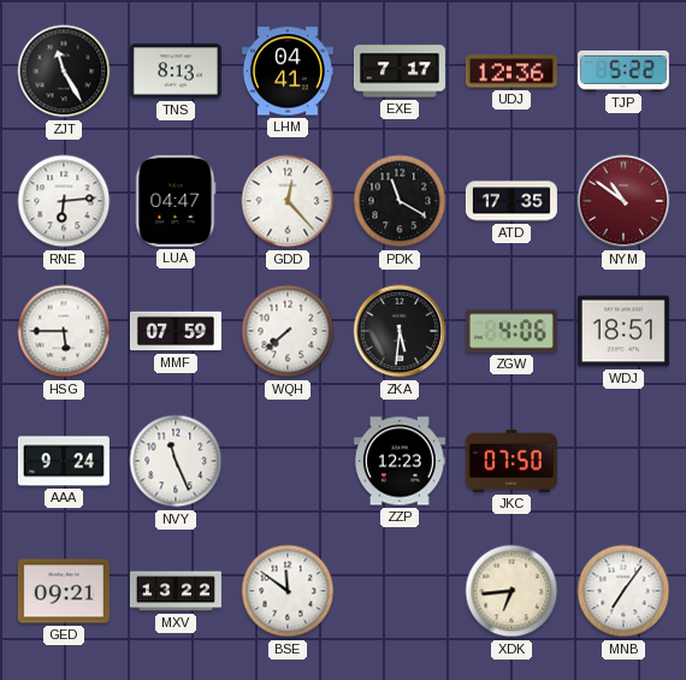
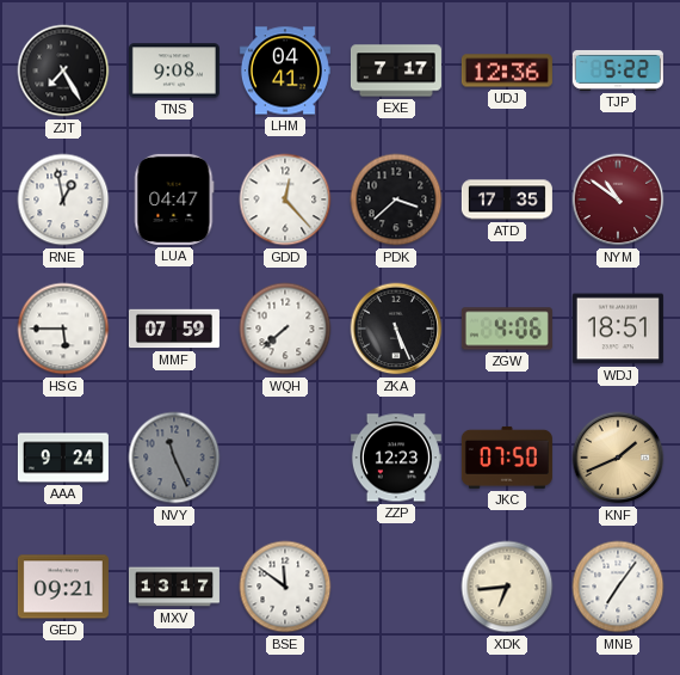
ZJT: 11:25 -> 7:25
TNS: 8:13 -> 9:08
RNE: 6:14 -> 12:58
PDK: 11:20 -> 3:38
ZKA: 5:31 -> 5:26
NVY dial: white -> grey
KNF: none -> 1:41
MXV: 13:22 -> 13:17
